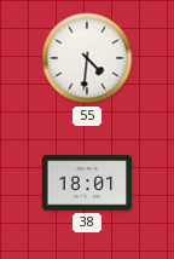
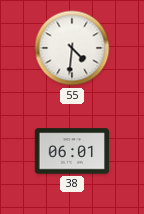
38: 18:01 -> 06:01
